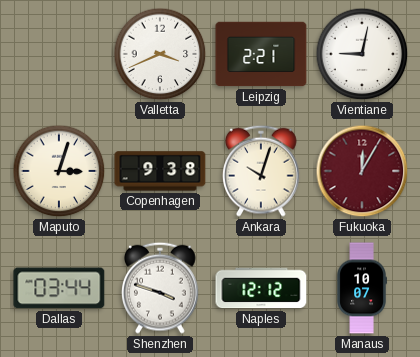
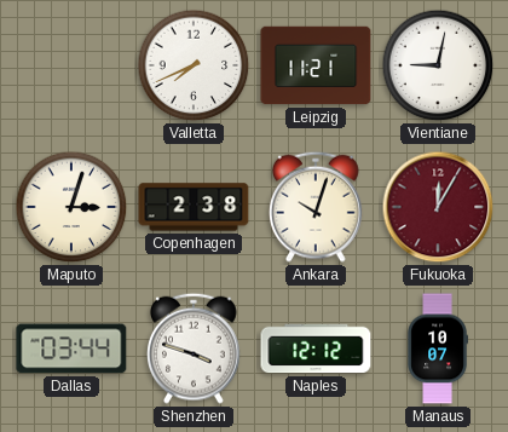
Valletta: 3:41 -> 7:41
Leipzig: 2:21 -> 11:21
Copenhagen: 9:38 -> 2:38
